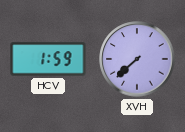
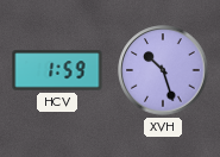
XVH: 7:38 -> 10:27
